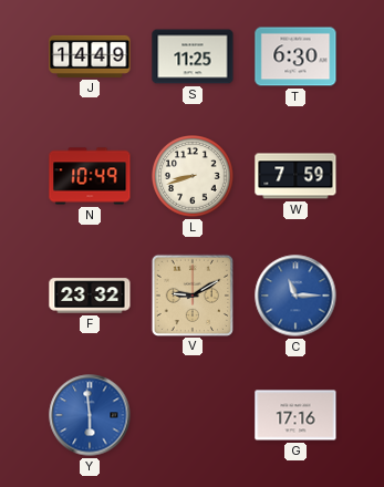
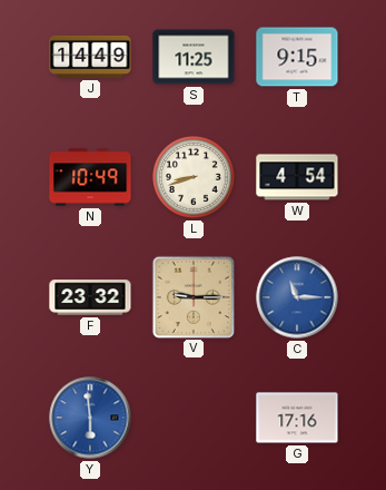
T: 6:30 -> 9:15
W: 7:59 -> 4:54
V: 9:10 -> 9:15
